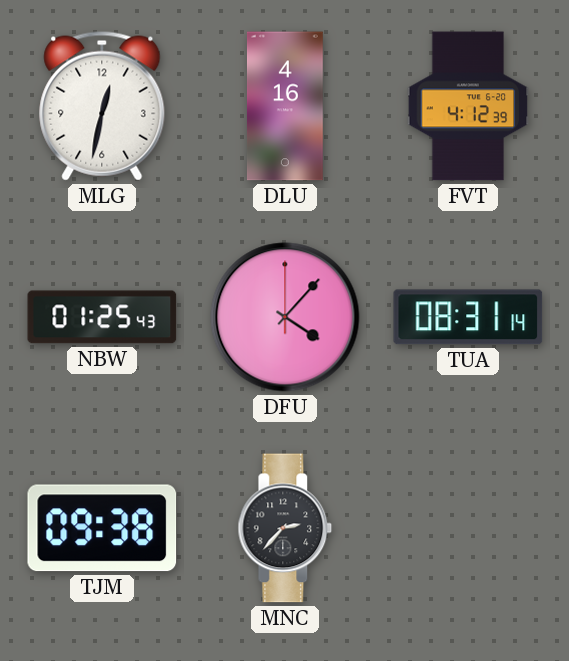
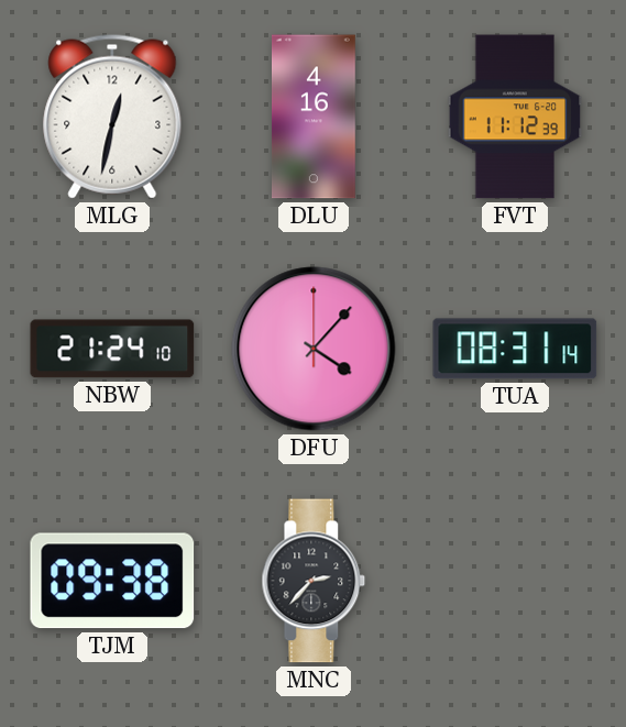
FVT: 4:12 -> 11:12
NBW: 01:25 -> 21:24
